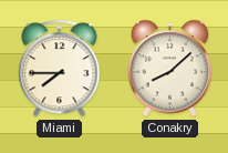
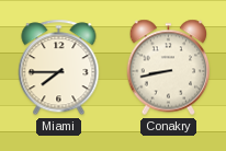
Conakry: 8:08 -> 8:43
